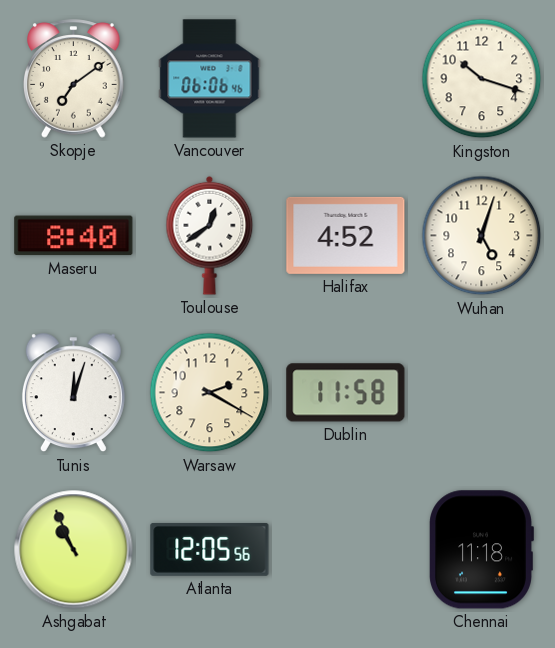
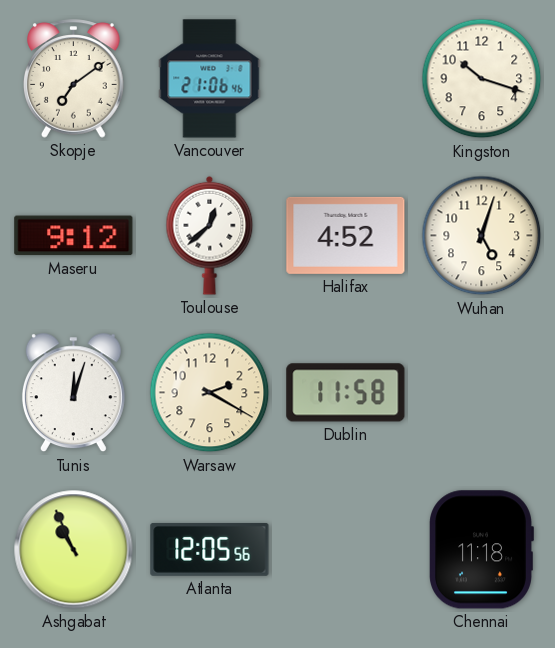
Vancouver: 06:06 -> 21:06
Maseru: 8:40 -> 9:12
Toulouse: 12:39 -> 12:38
